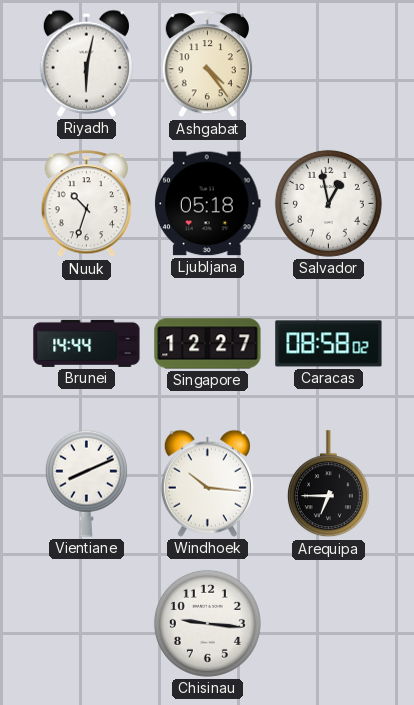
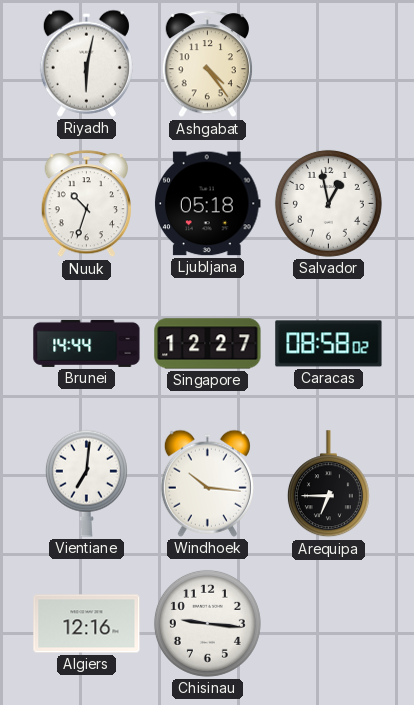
Vientiane: 8:11 -> 7:01
Algiers: none -> 12:16
